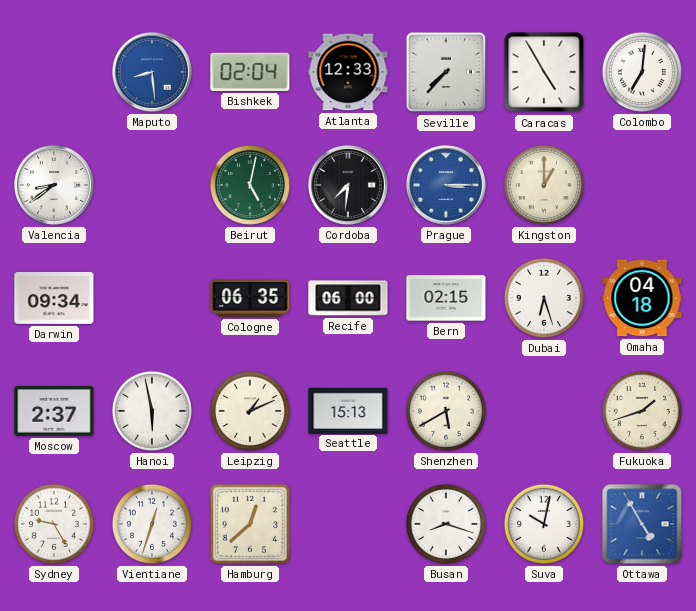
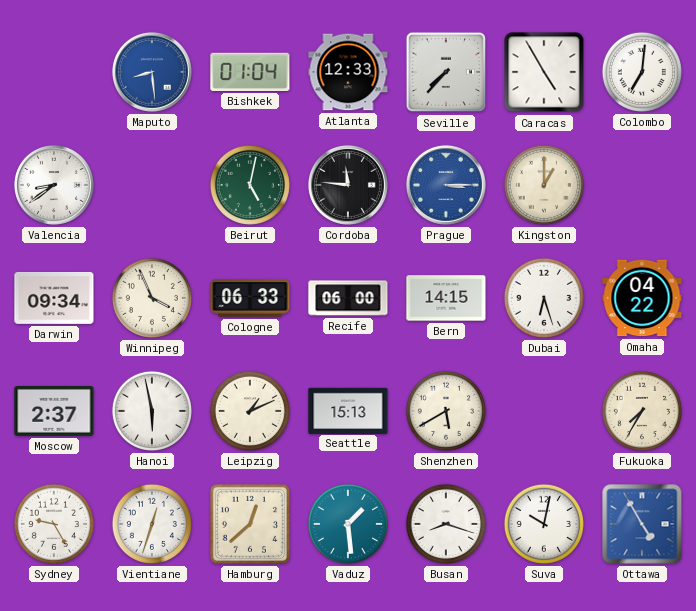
Bishkek: 02:04 -> 01:04
Cordoba: 7:31 -> 11:46
Winnipeg: none -> 3:56
Cologne: 06:35 -> 06:33
Bern: 02:15 -> 14:15
Omaha: 04:18 -> 04:22
Fukuoka: 1:42 -> 7:35
Vaduz: none -> 1:29
